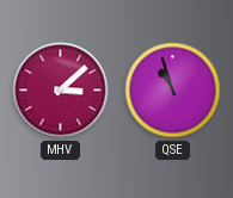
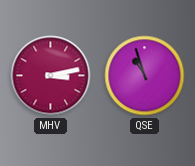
MHV: 3:08 -> 3:13
